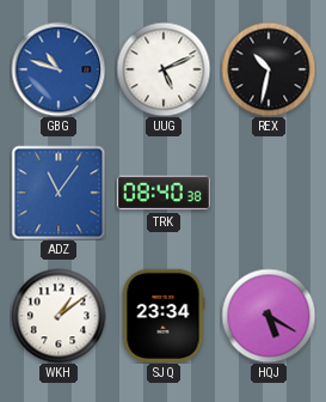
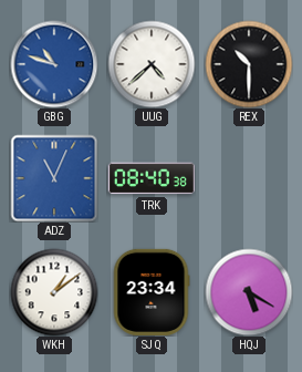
UUG: 5:11 -> 4:38
REX: 10:32 -> 10:30
ADZ: 11:06 -> 11:04
